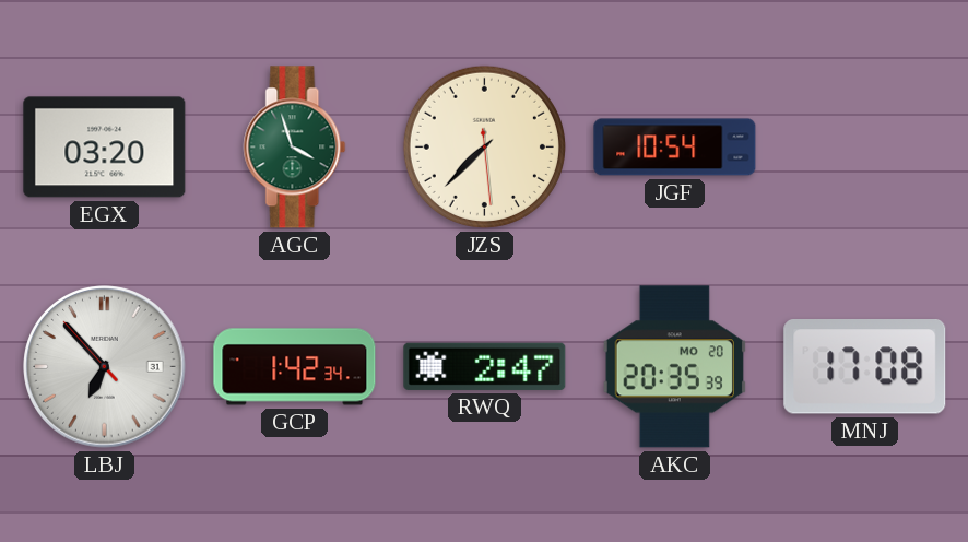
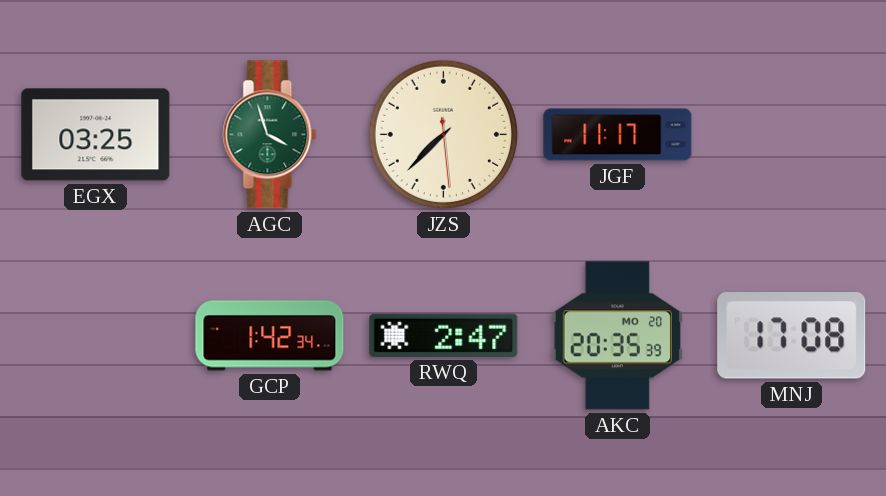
EGX: 03:20 -> 03:25
JGF: 10:54 -> 11:17
LBJ: 6:52 -> none
